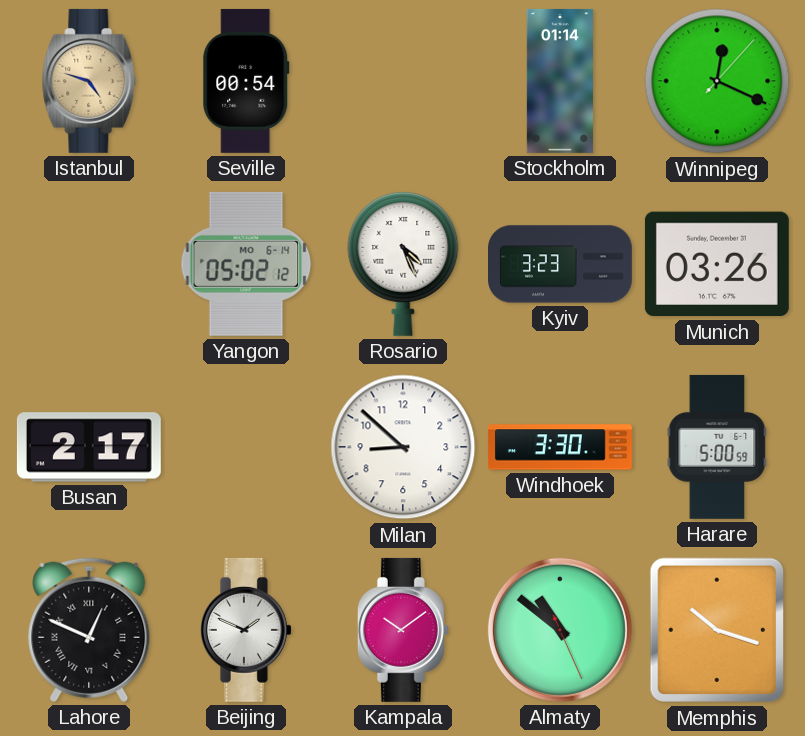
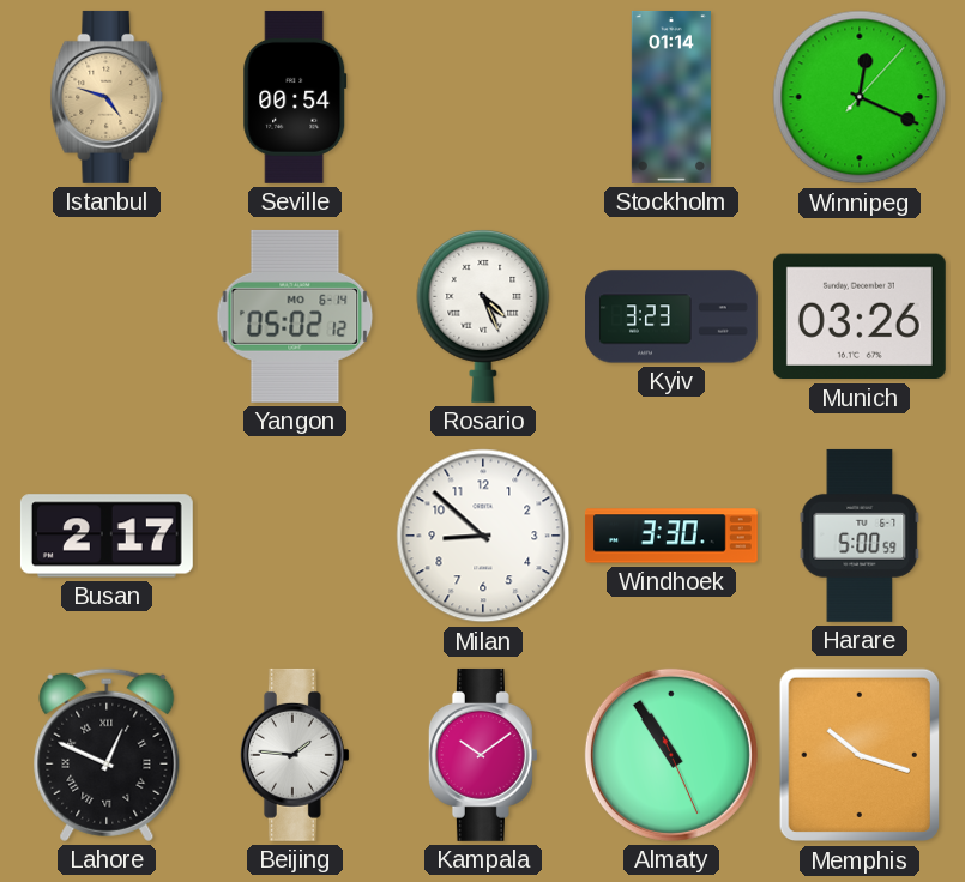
Beijing: 1:49 -> 1:46
Almaty: 10:51 -> 10:54
